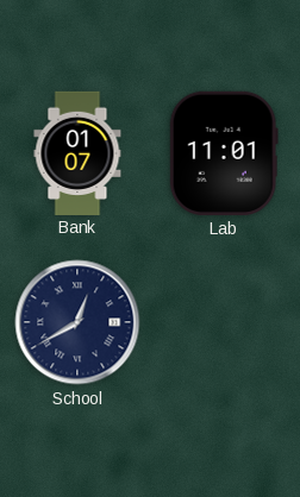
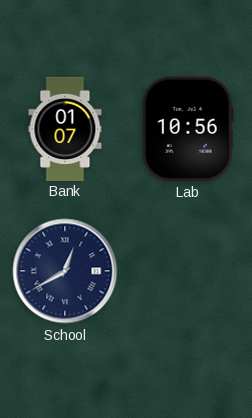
Lab: 11:01 -> 10:56
